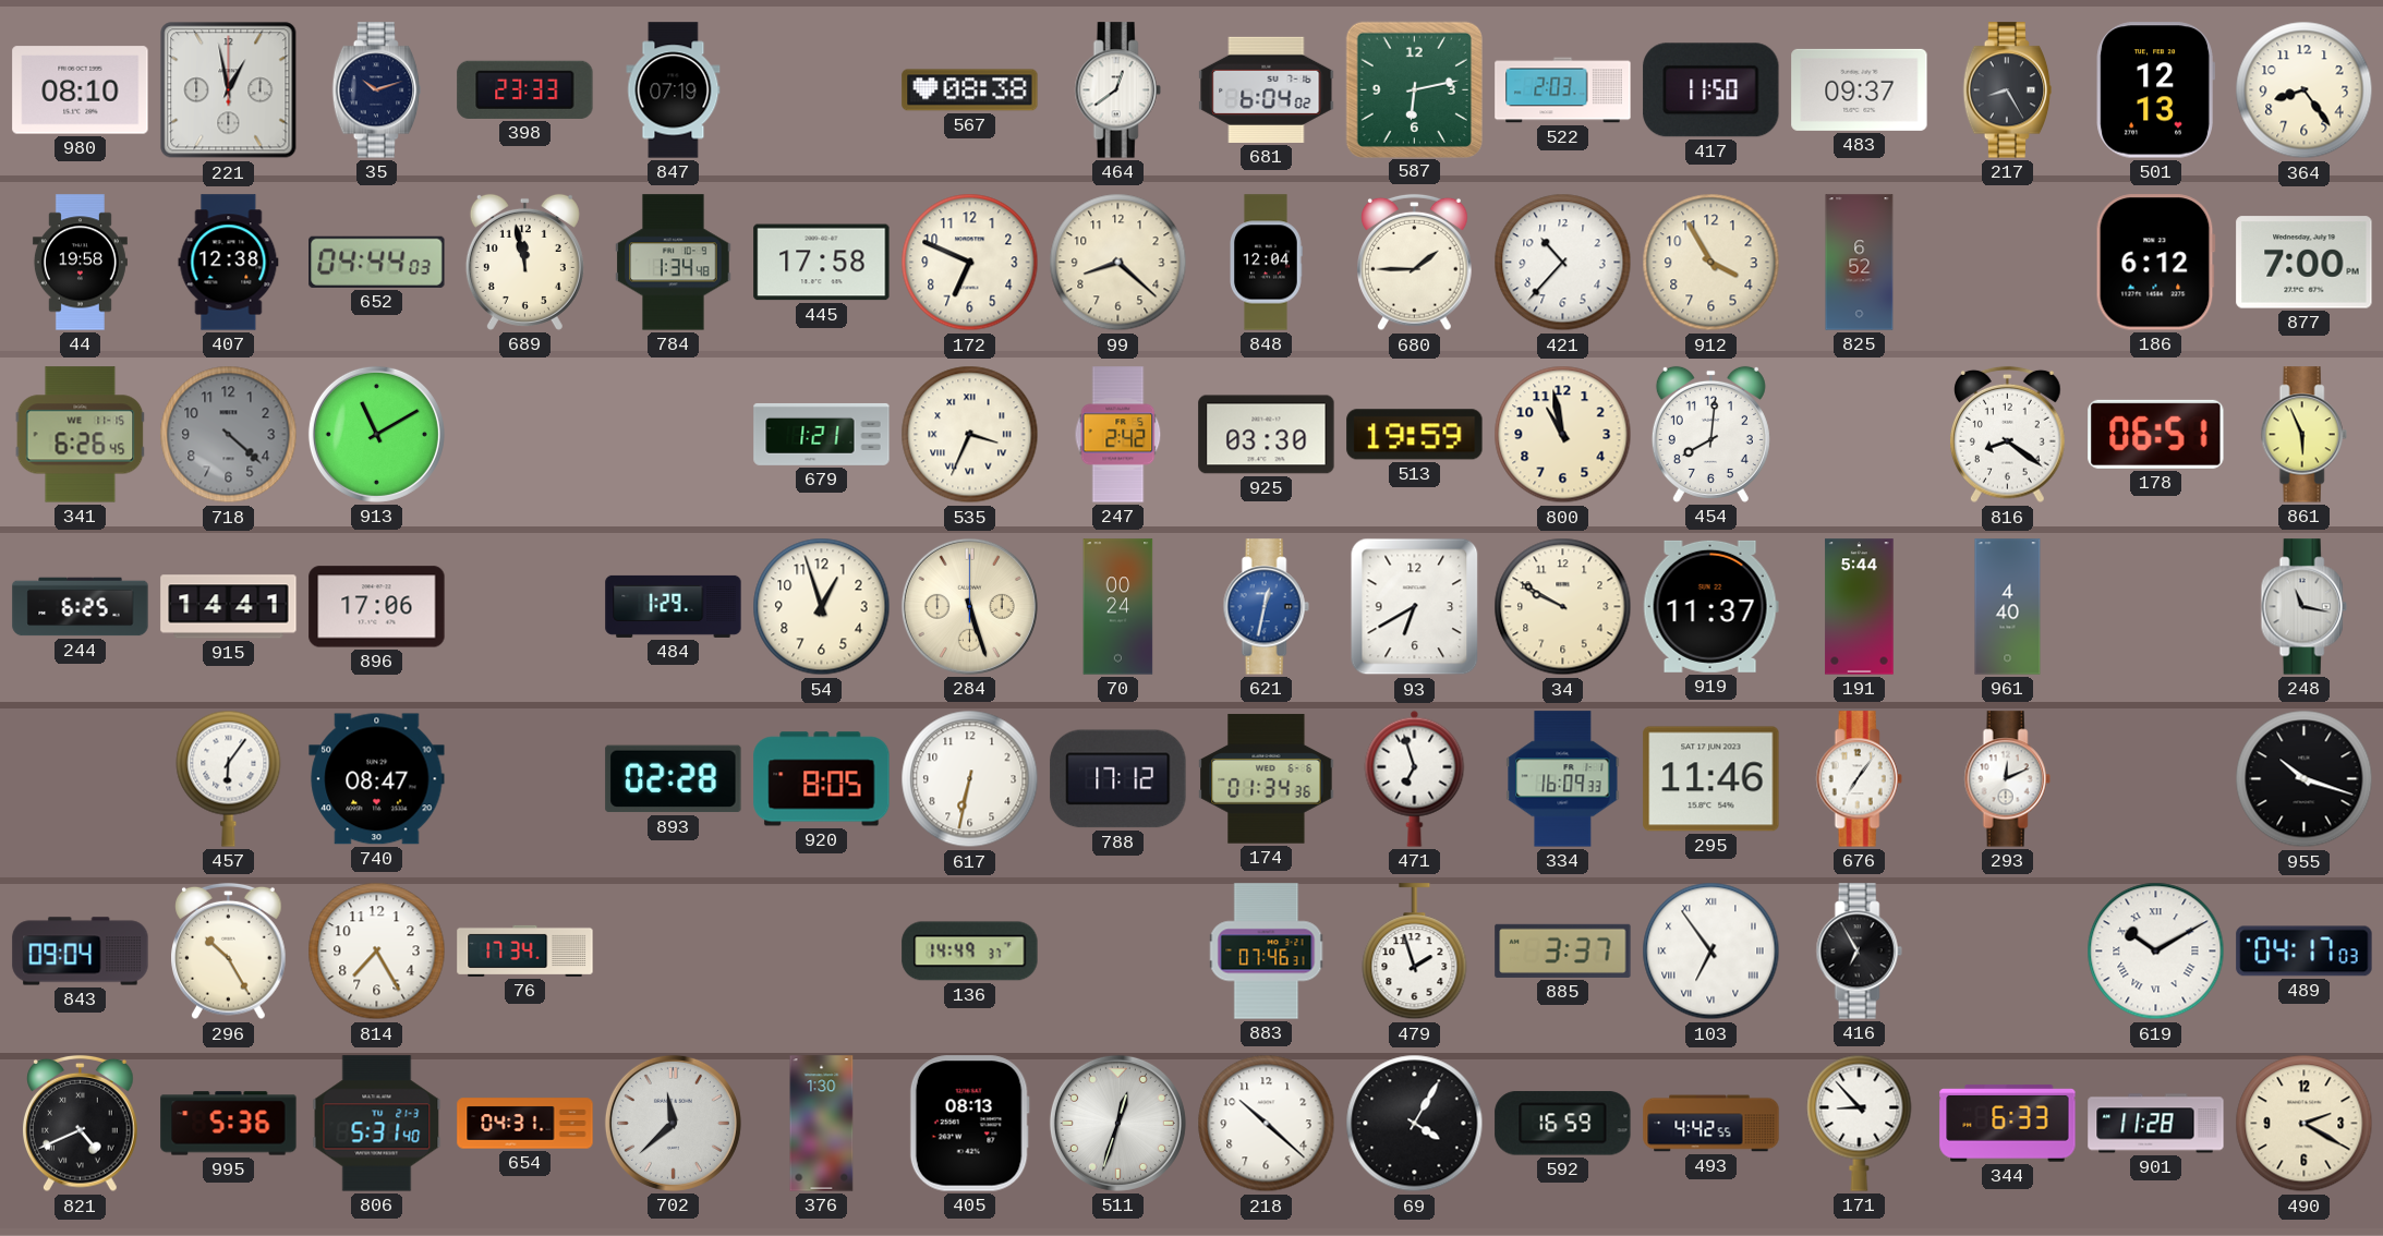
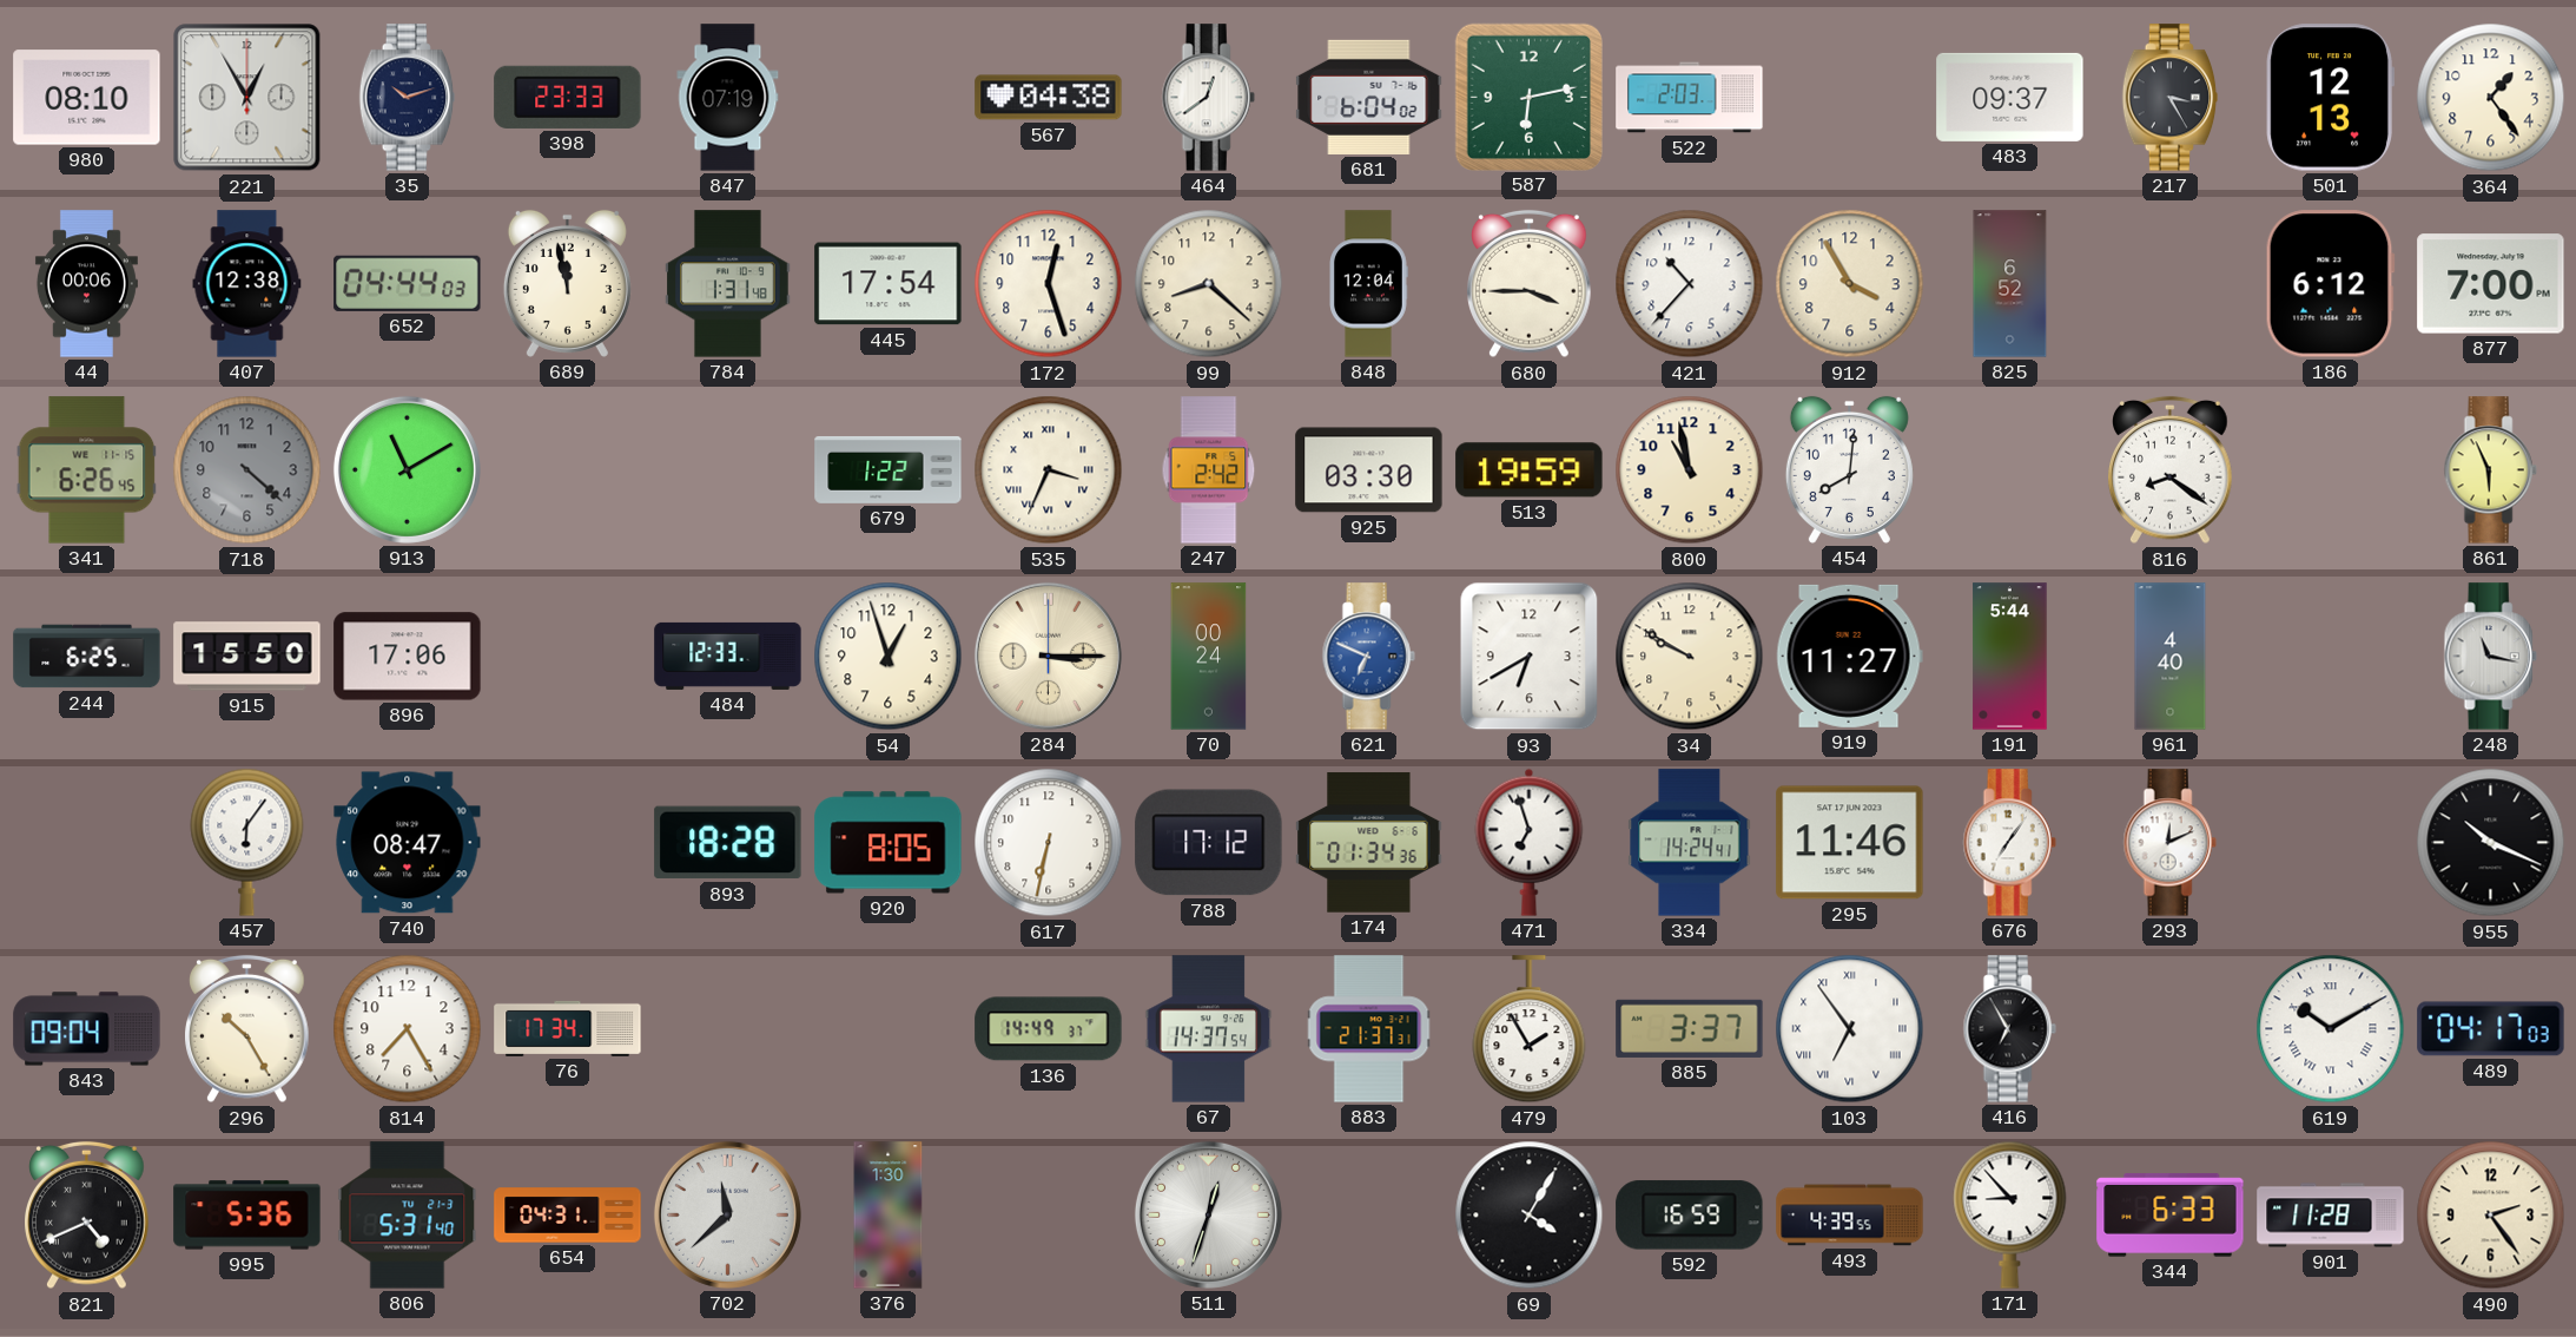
221: 12:58 -> 12:55
567: 08:38 -> 04:38
417: 11:50 -> none
217: 8:25 -> 3:25
364: 8:24 -> 1:24
44: 19:58 -> 00:06
784: 1:34 -> 1:31
445: 17:58 -> 17:54
172: 6:49 -> 12:27
680: 1:45 -> 3:45
679: 1:21 -> 1:22
178: 06:51 -> none
915: 14:41 -> 15:50
484: 1:29 -> 12:33
284: 5:27 -> 3:15
621: 12:32 -> 6:49
919: 11:37 -> 11:27
893: 02:28 -> 18:28
334: 16:09 -> 14:24
955: 10:18 -> 10:19
67: none -> 14:37
883: 07:46 -> 21:37
479: 1:57 -> 1:55
405: 08:13 -> none
218: 10:22 -> none
493: 4:42 -> 4:39
490: 2:20 -> 2:24
